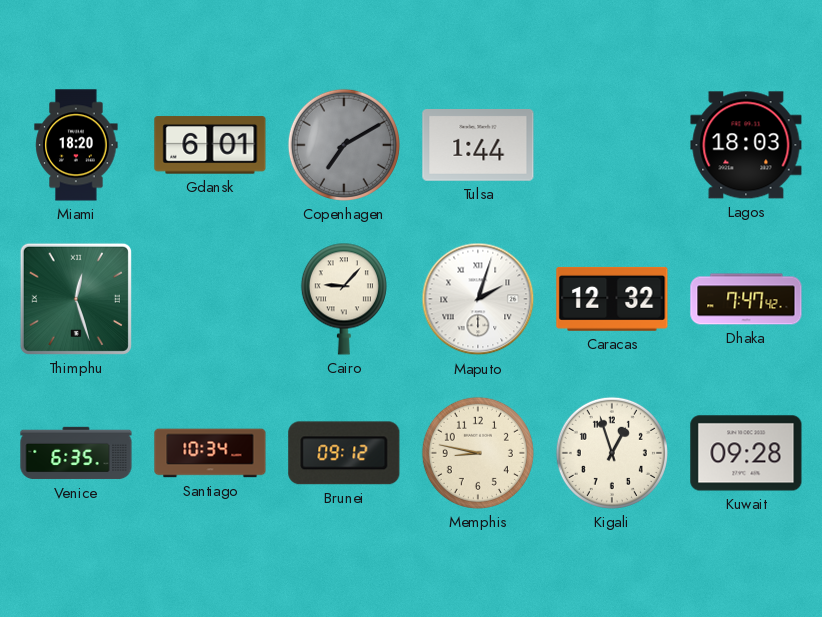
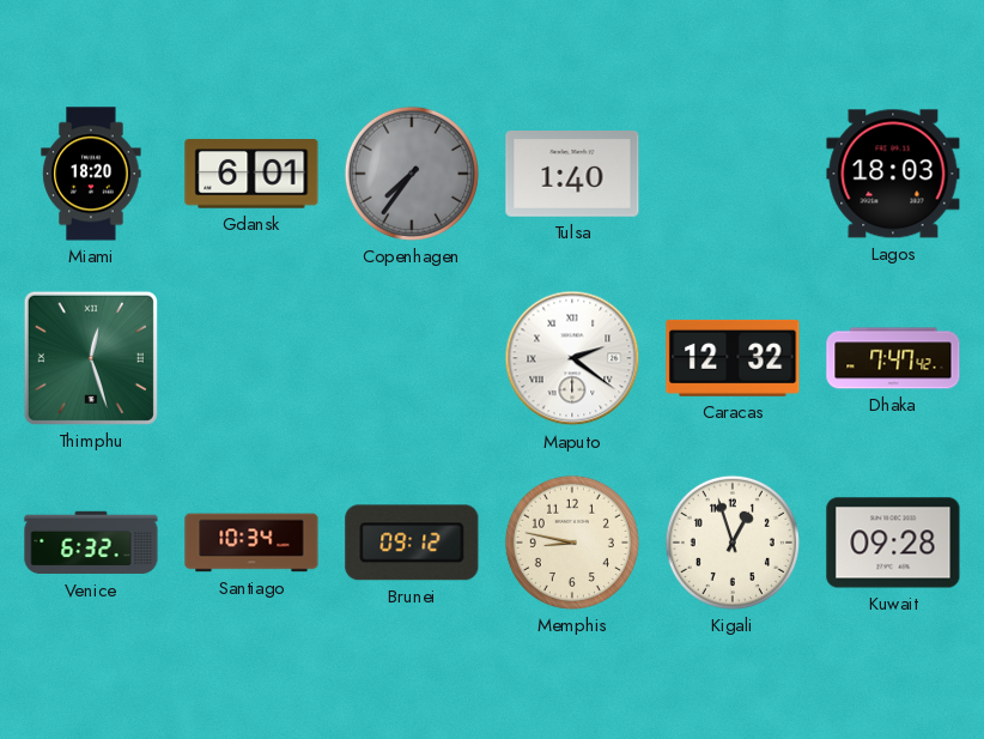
Copenhagen: 7:10 -> 7:36
Tulsa: 1:44 -> 1:40
Cairo: 9:07 -> none
Maputo: 2:03 -> 2:21
Venice: 6:35 -> 6:32
